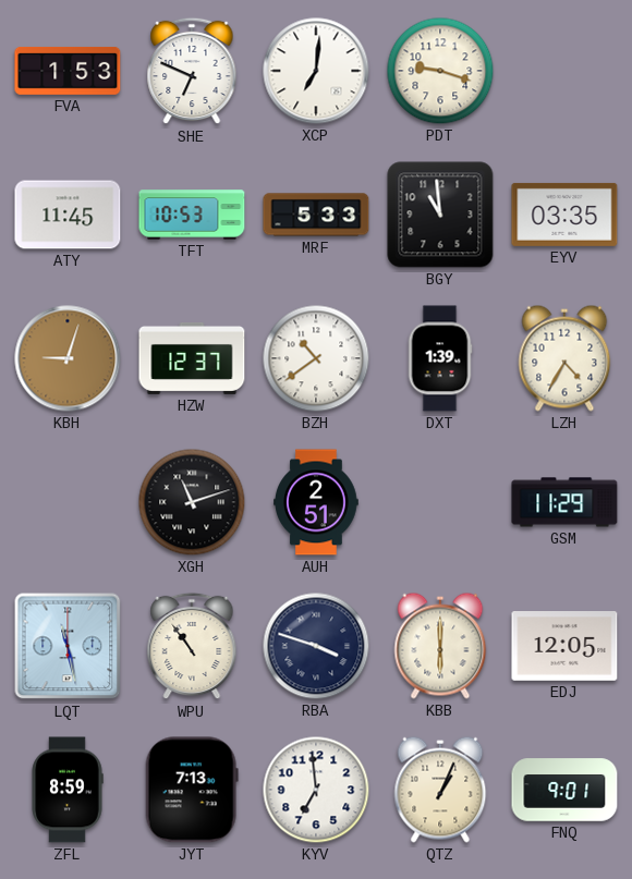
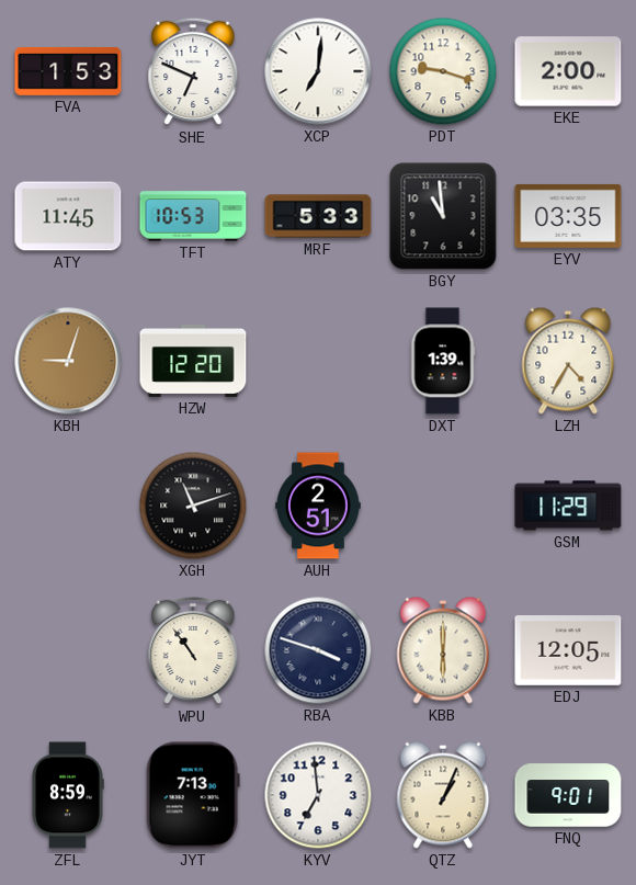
EKE: none -> 2:00
HZW: 12:37 -> 12:20
BZH: 10:39 -> none
LQT: 11:28 -> none
